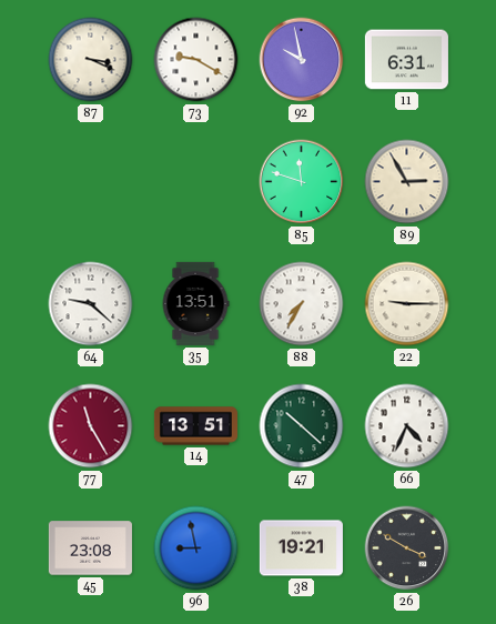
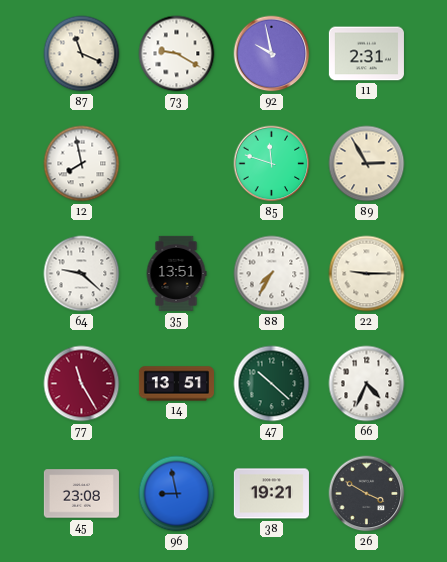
87: 3:19 -> 11:19
11: 6:31 -> 2:31
12: none -> 7:58
